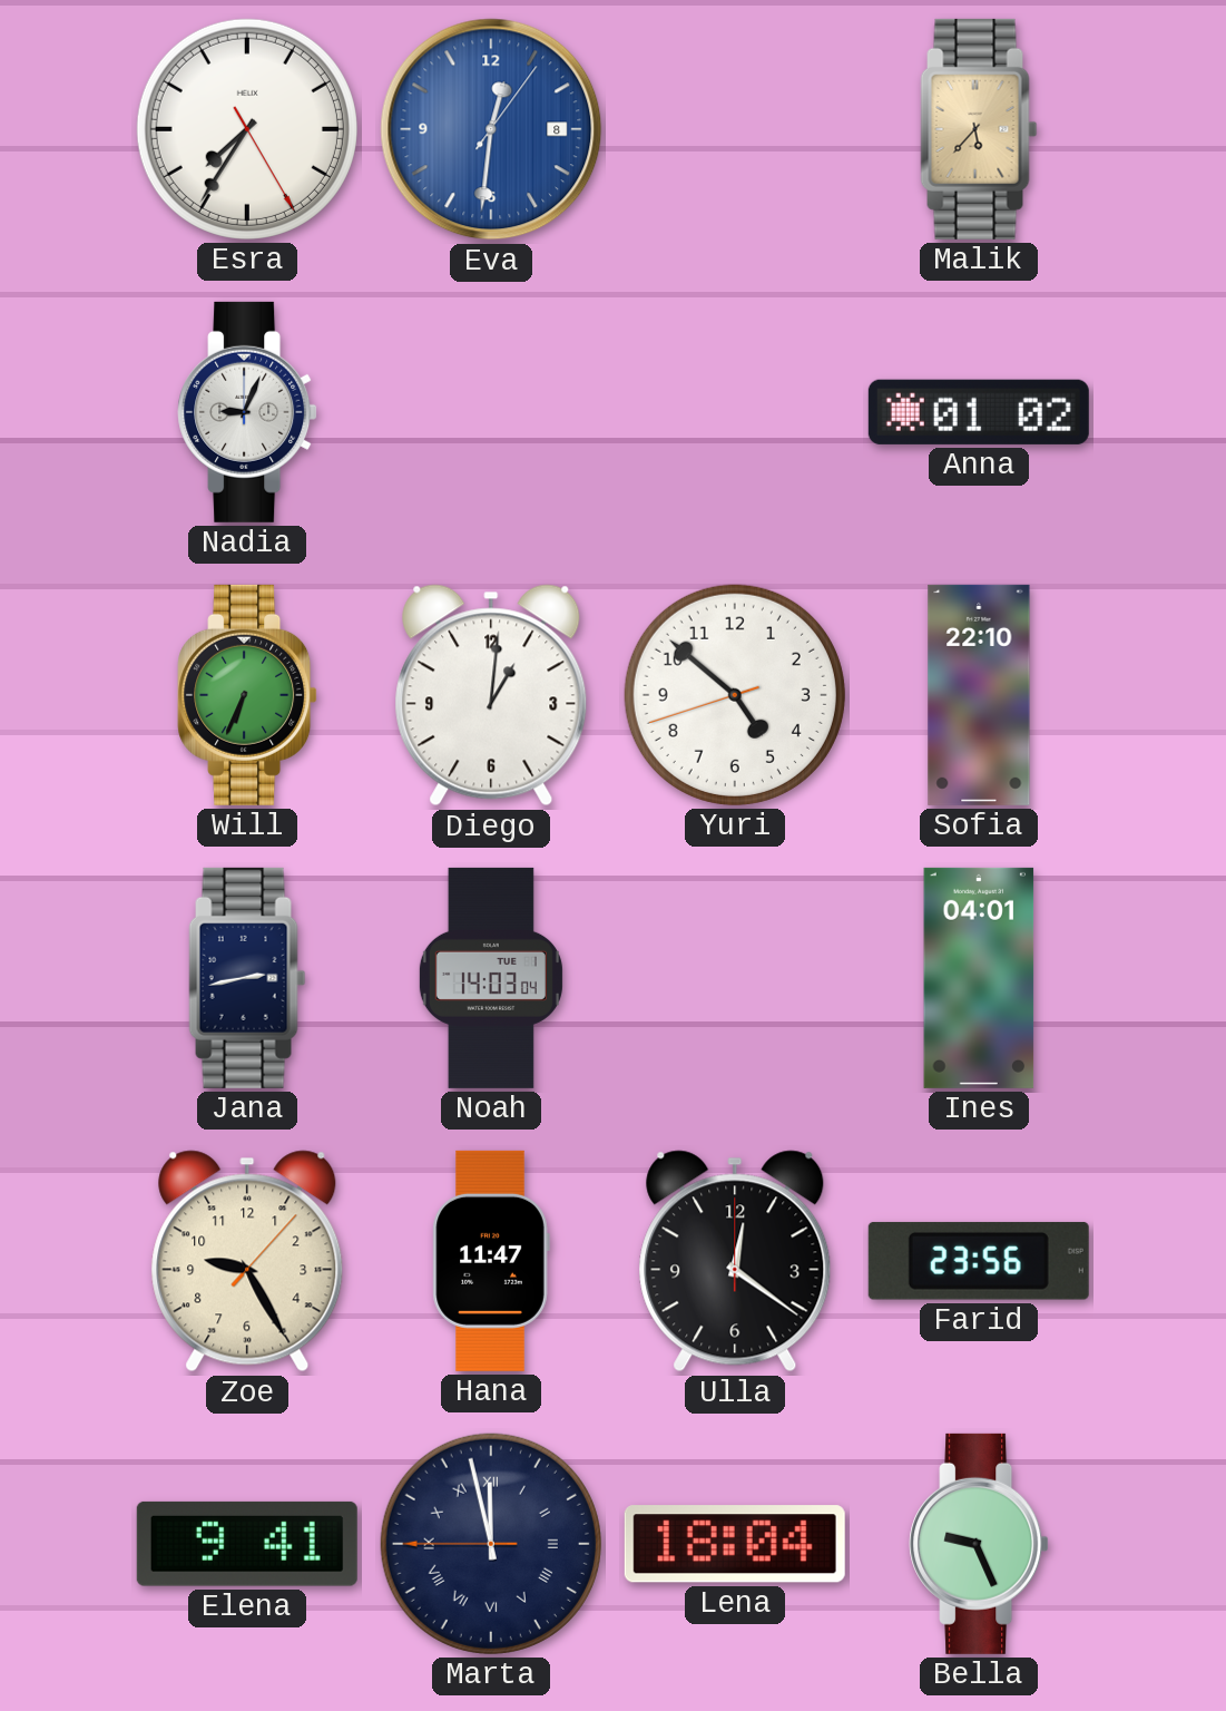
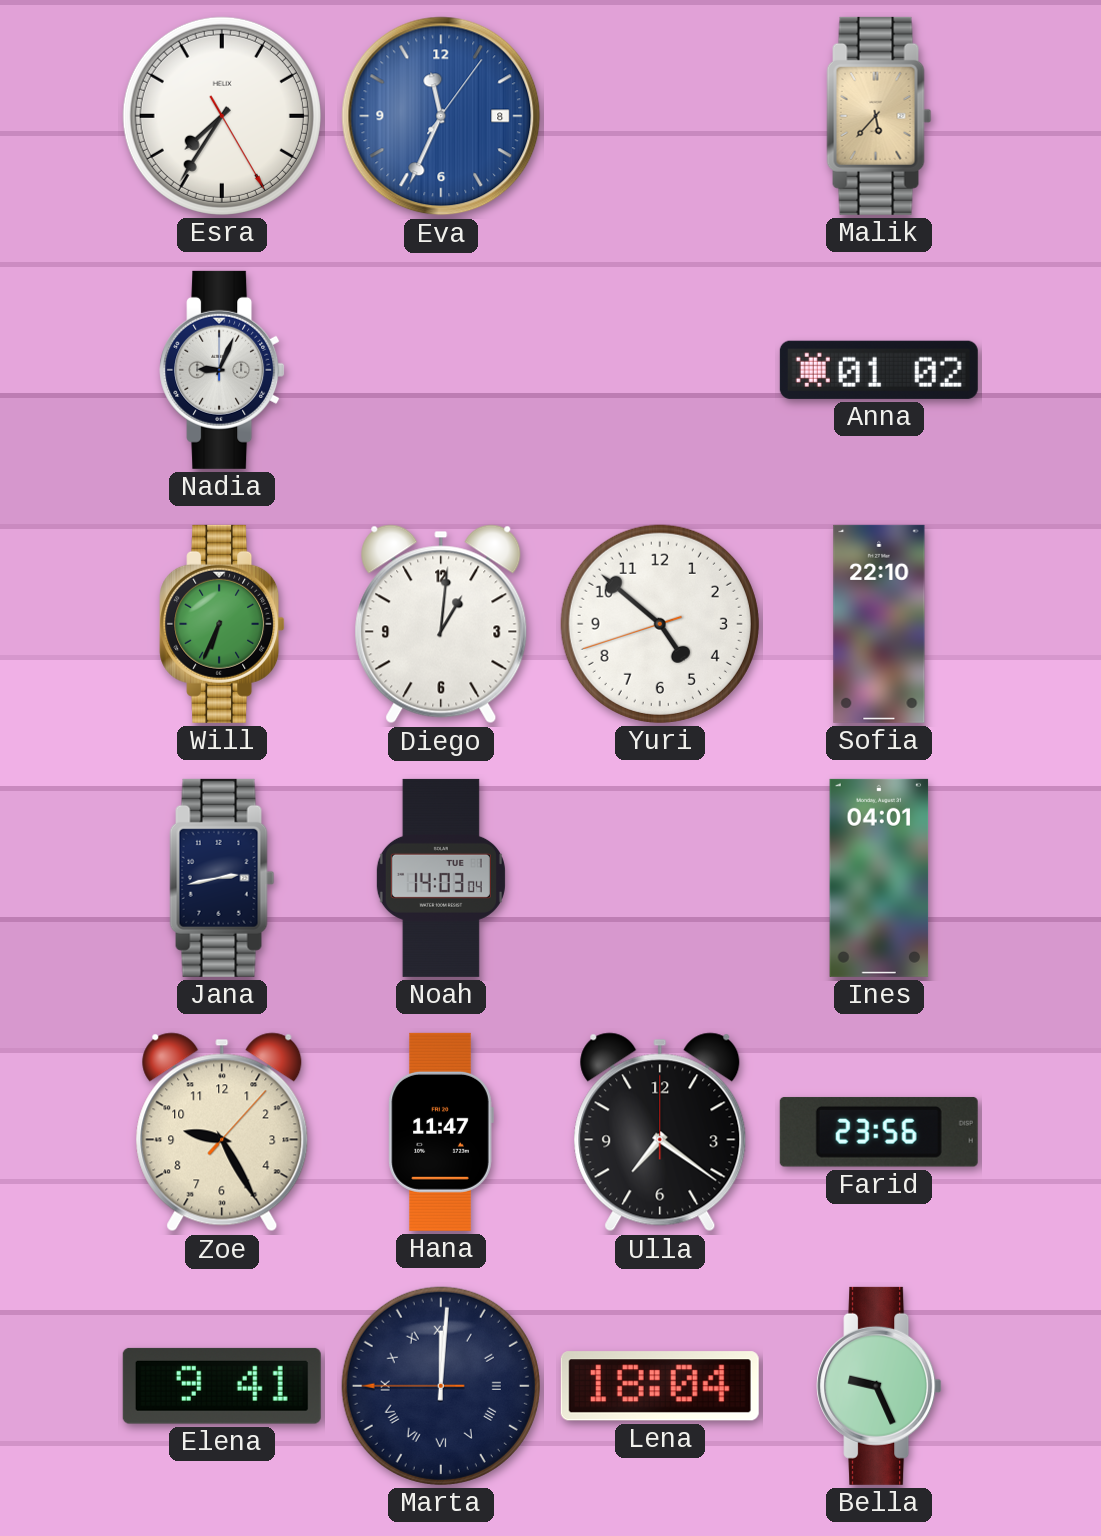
Eva: 12:31 -> 11:34
Ulla: 12:21 -> 7:21
Marta: 11:57 -> 12:00
